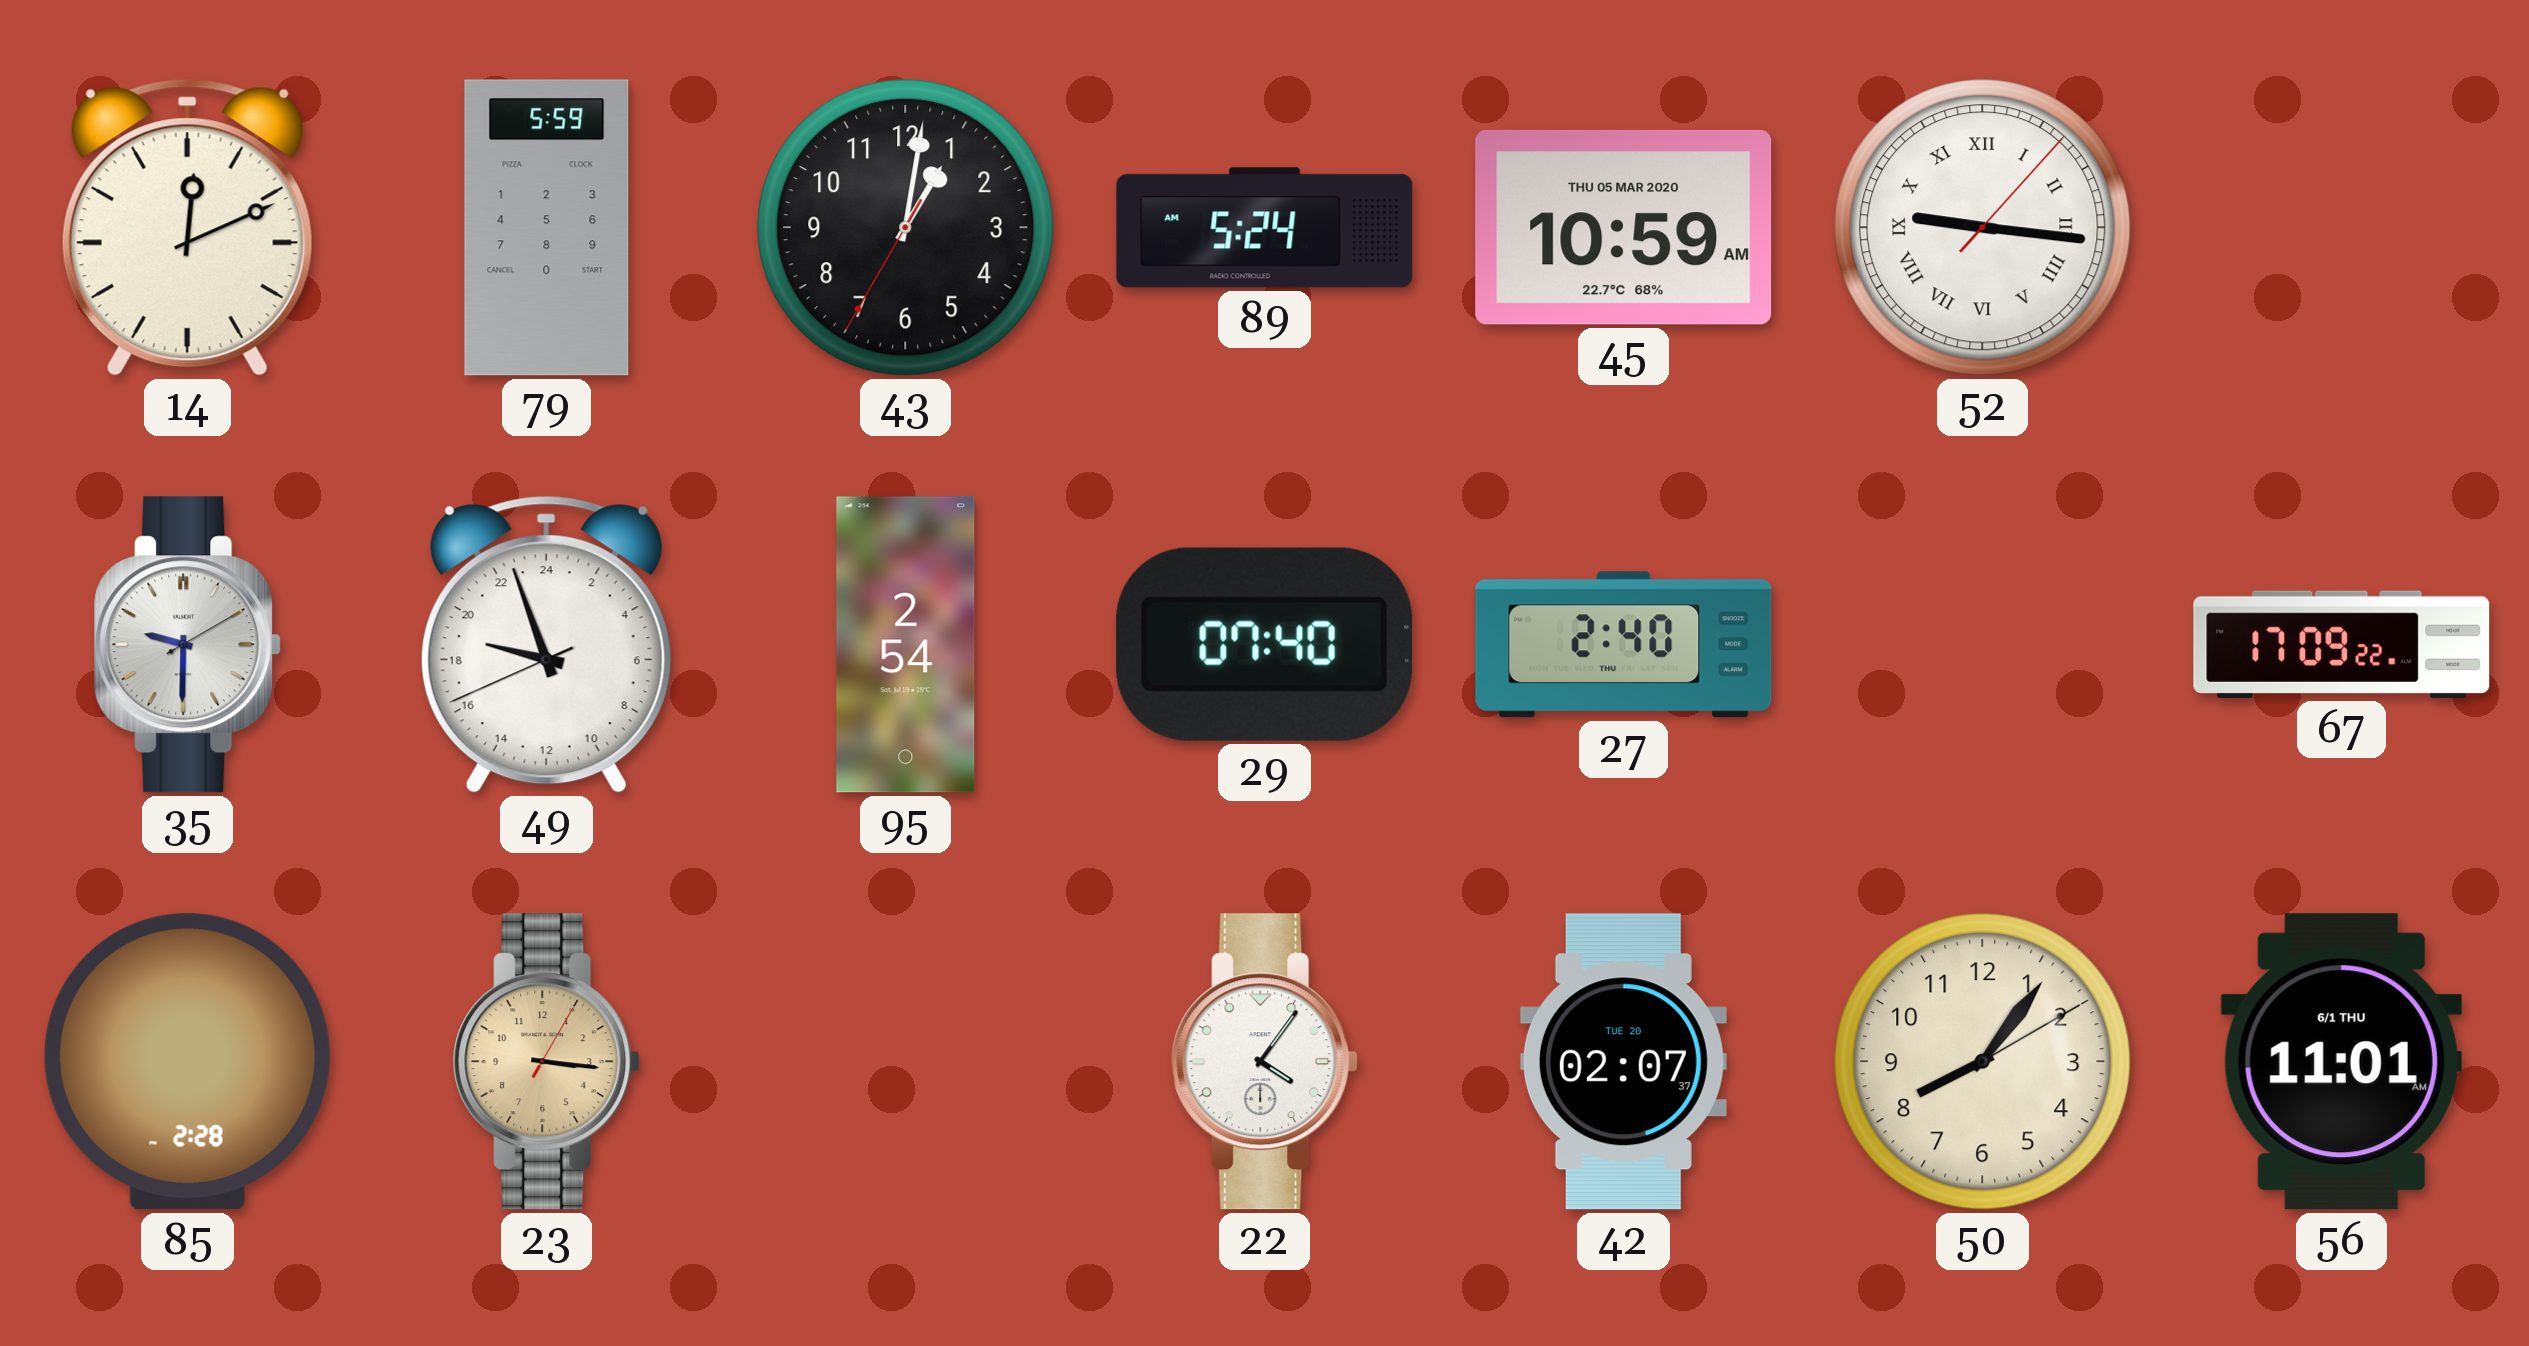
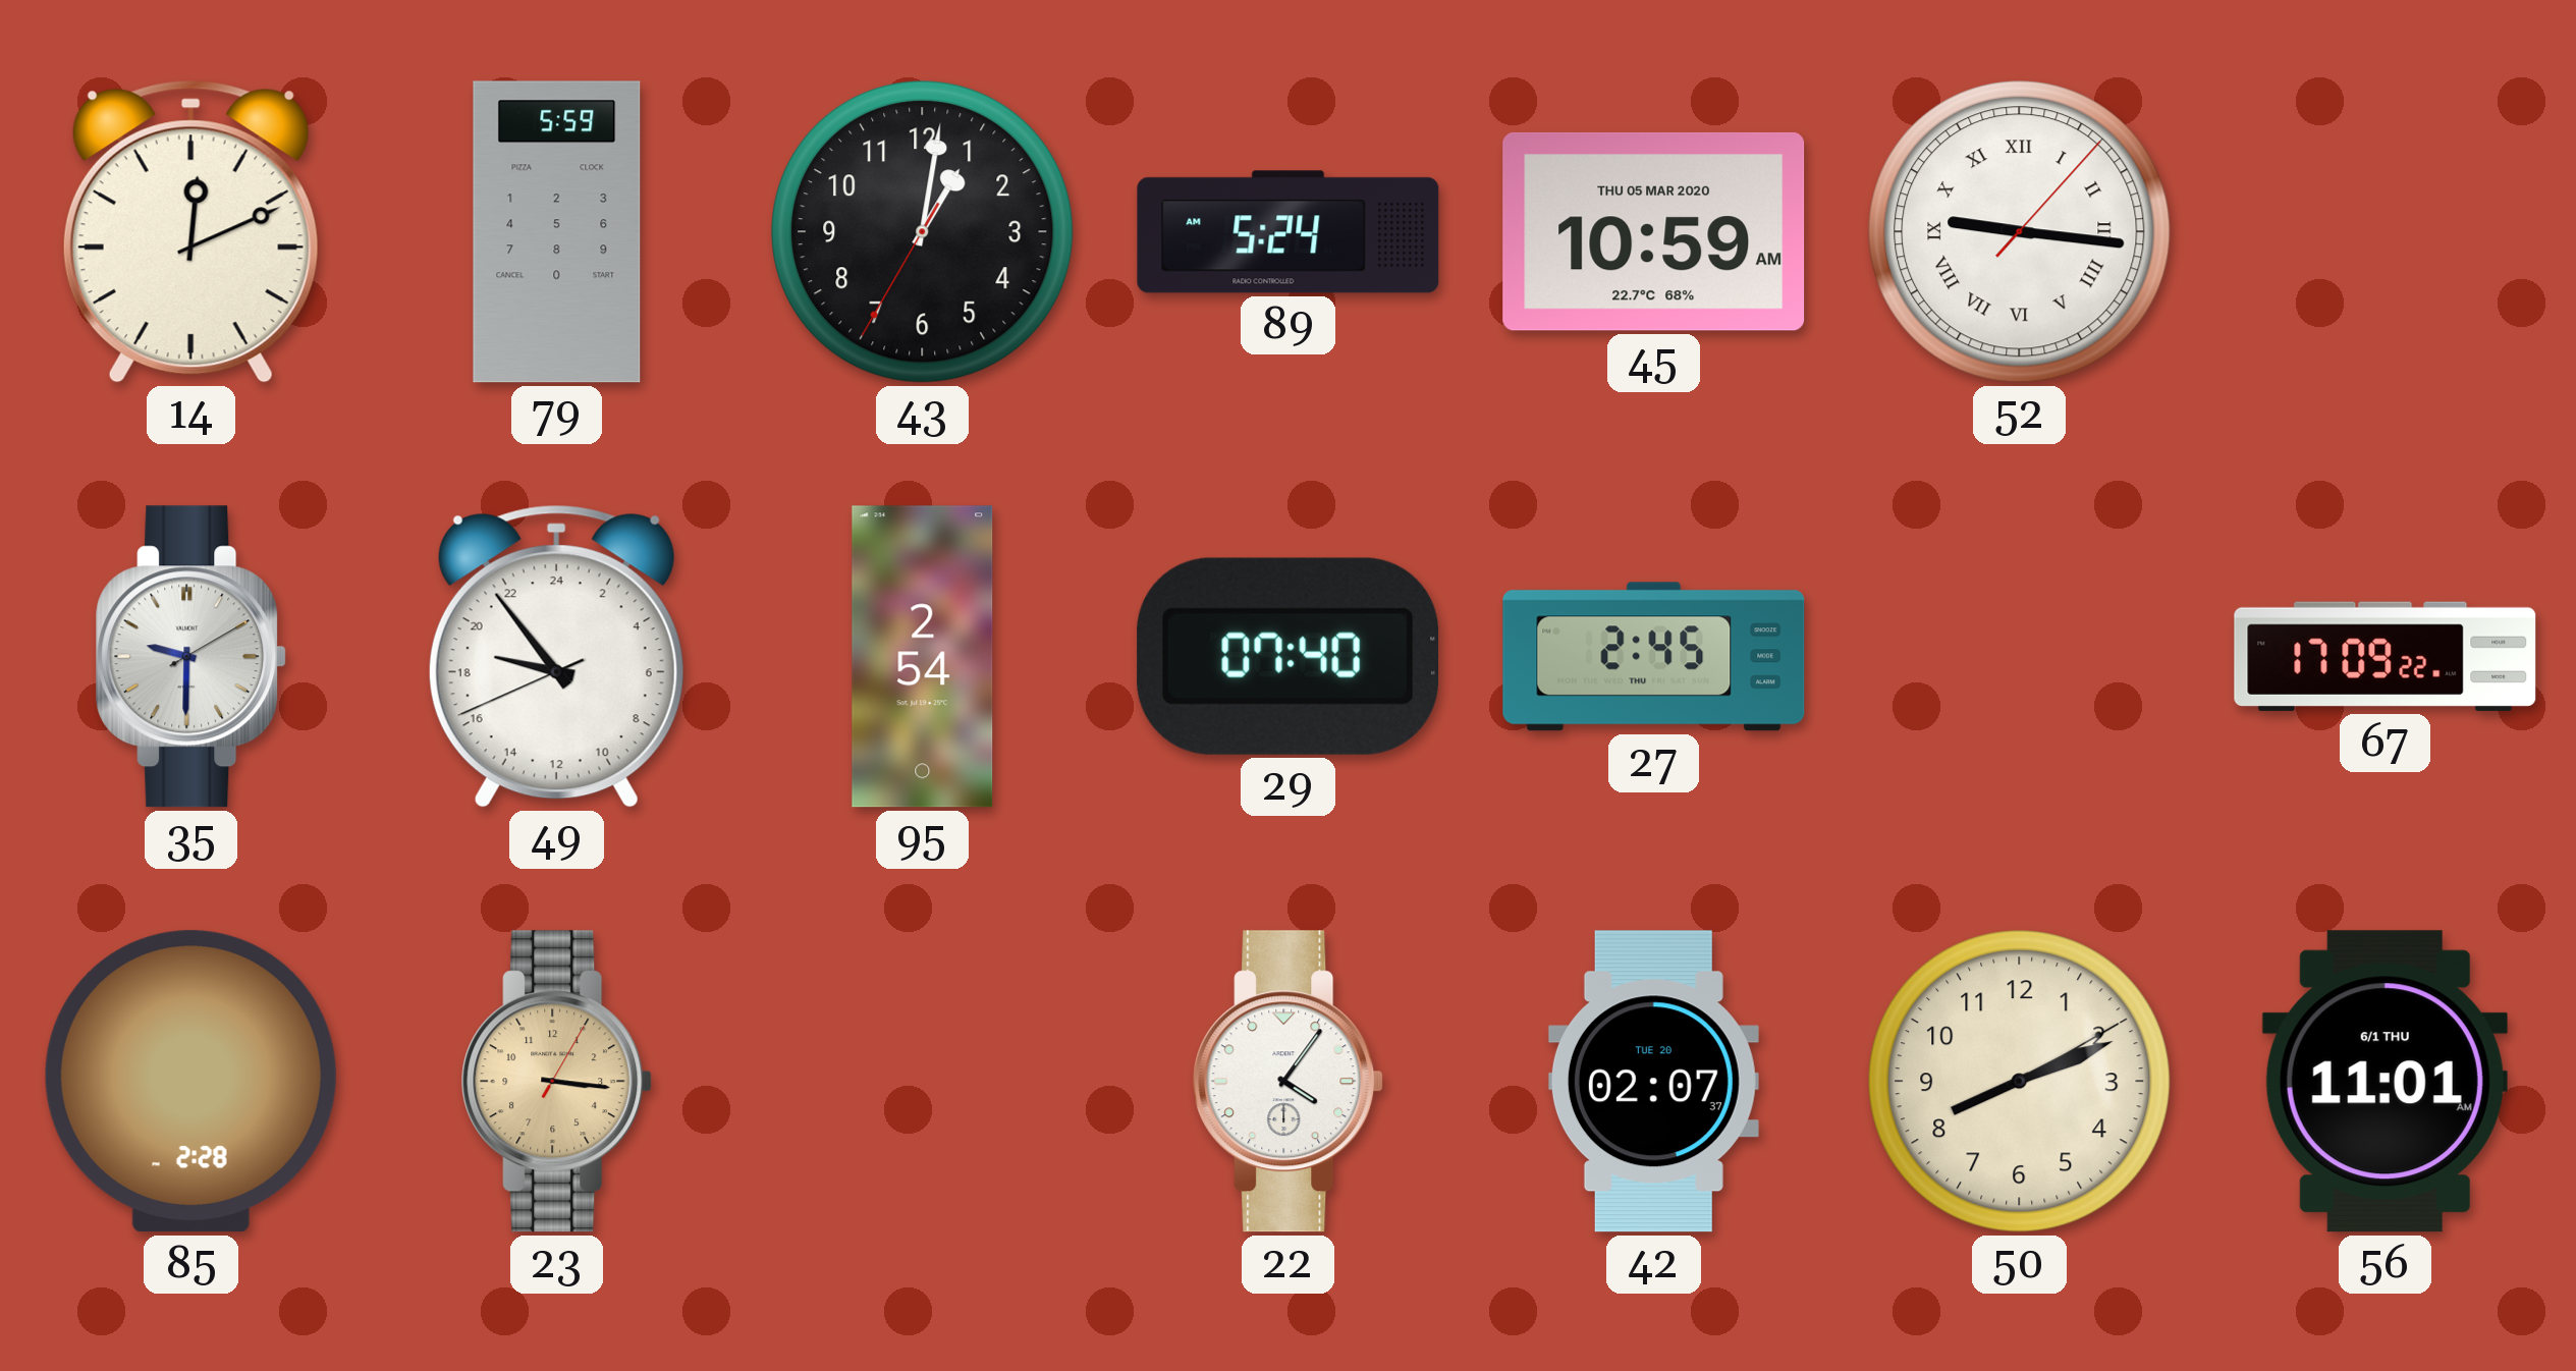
49: 18:56 -> 18:53
27: 2:40 -> 2:45
50: 8:06 -> 8:11
